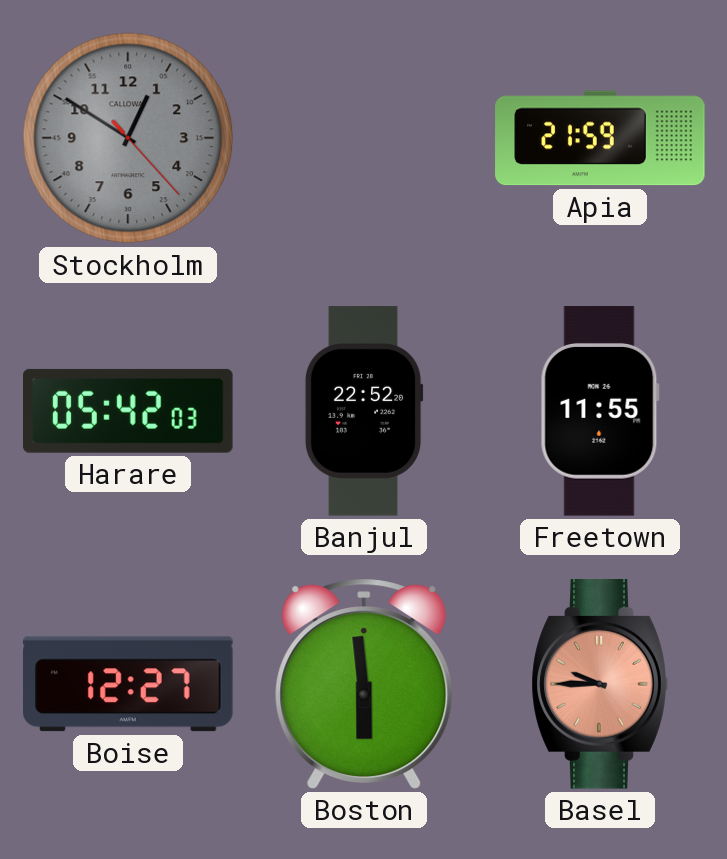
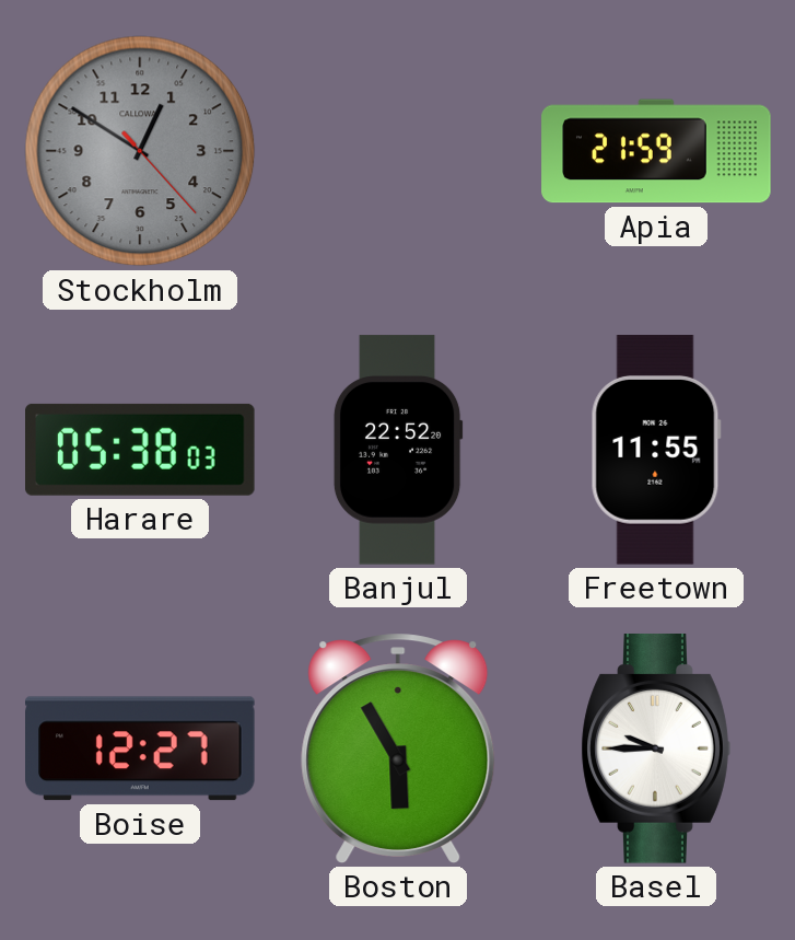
Harare: 05:42 -> 05:38
Boston: 5:59 -> 5:55
Basel dial: salmon -> white
